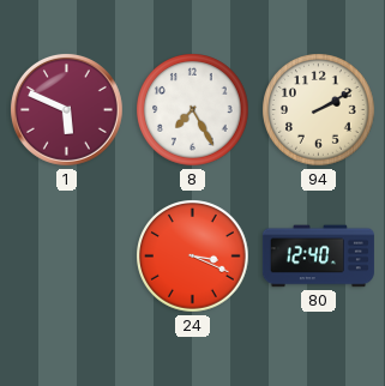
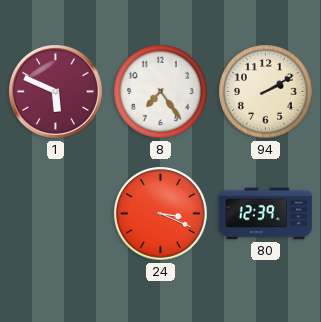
8: 7:25 -> 7:24
80: 12:40 -> 12:39
